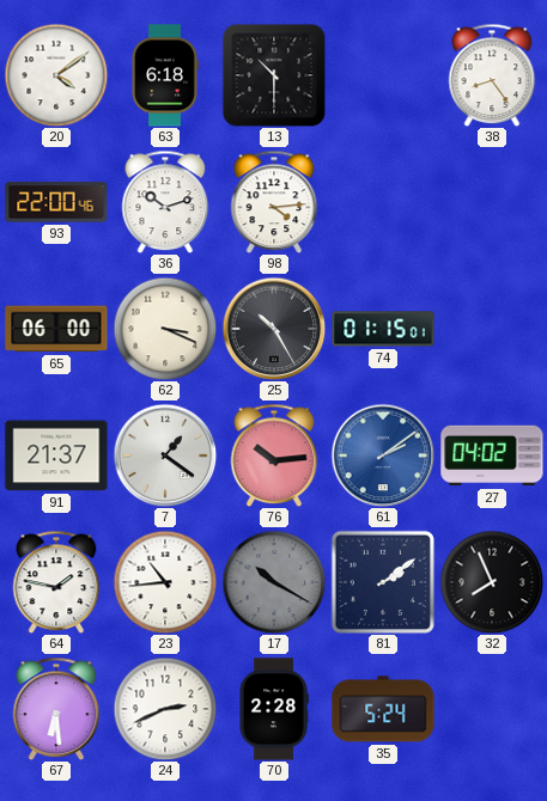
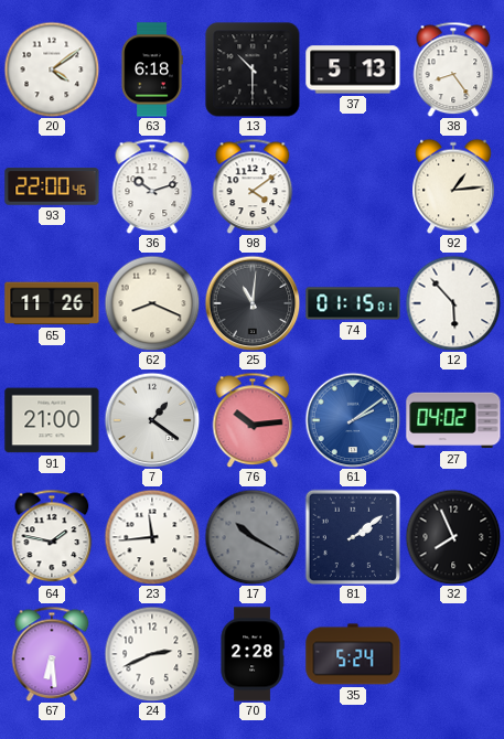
37: none -> 5:13
98: 4:14 -> 4:09
92: none -> 1:14
65: 06:00 -> 11:26
62: 3:19 -> 8:19
25: 10:25 -> 11:01
12: none -> 5:53
91: 21:37 -> 21:00
23: 10:44 -> 11:44
